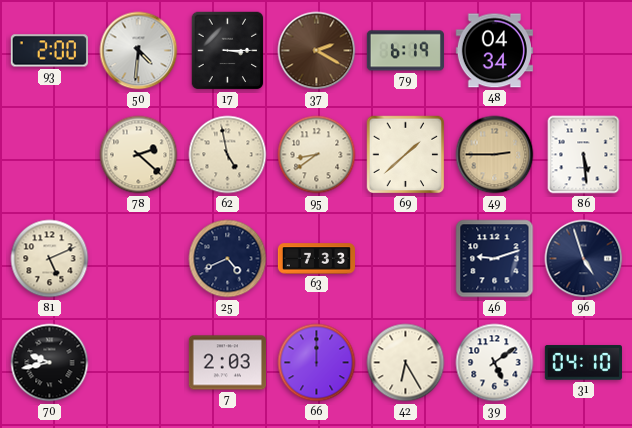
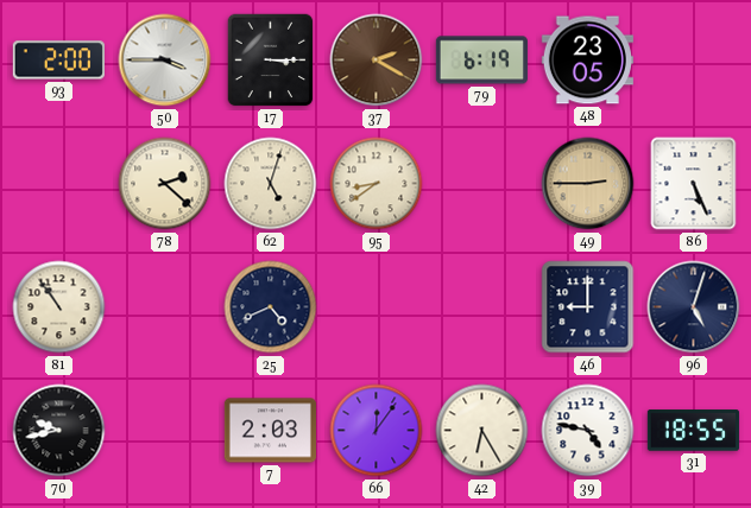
50: 4:31 -> 3:45
48: 04:34 -> 23:05
62: 4:58 -> 5:03
69: 1:38 -> none
86: 5:29 -> 5:26
81: 5:11 -> 10:54
63: 7:33 -> none
46: 9:12 -> 9:00
96: 4:57 -> 5:03
66: 12:00 -> 12:06
39: 5:09 -> 4:47
31: 04:10 -> 18:55
